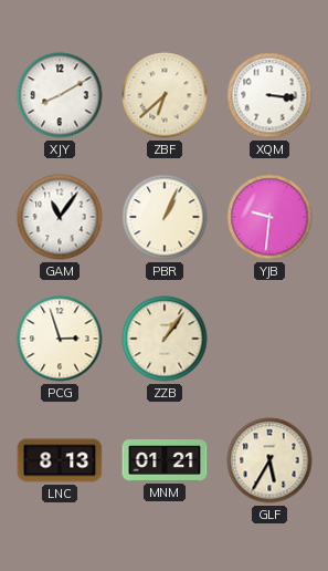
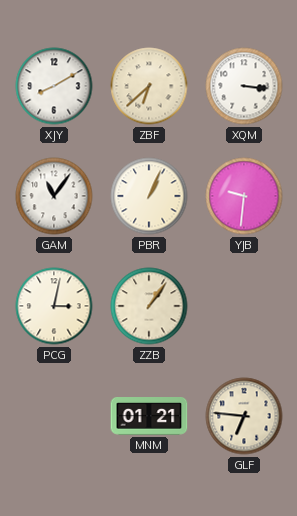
PCG: 2:57 -> 3:02
LNC: 8:13 -> none
GLF: 5:35 -> 6:46
